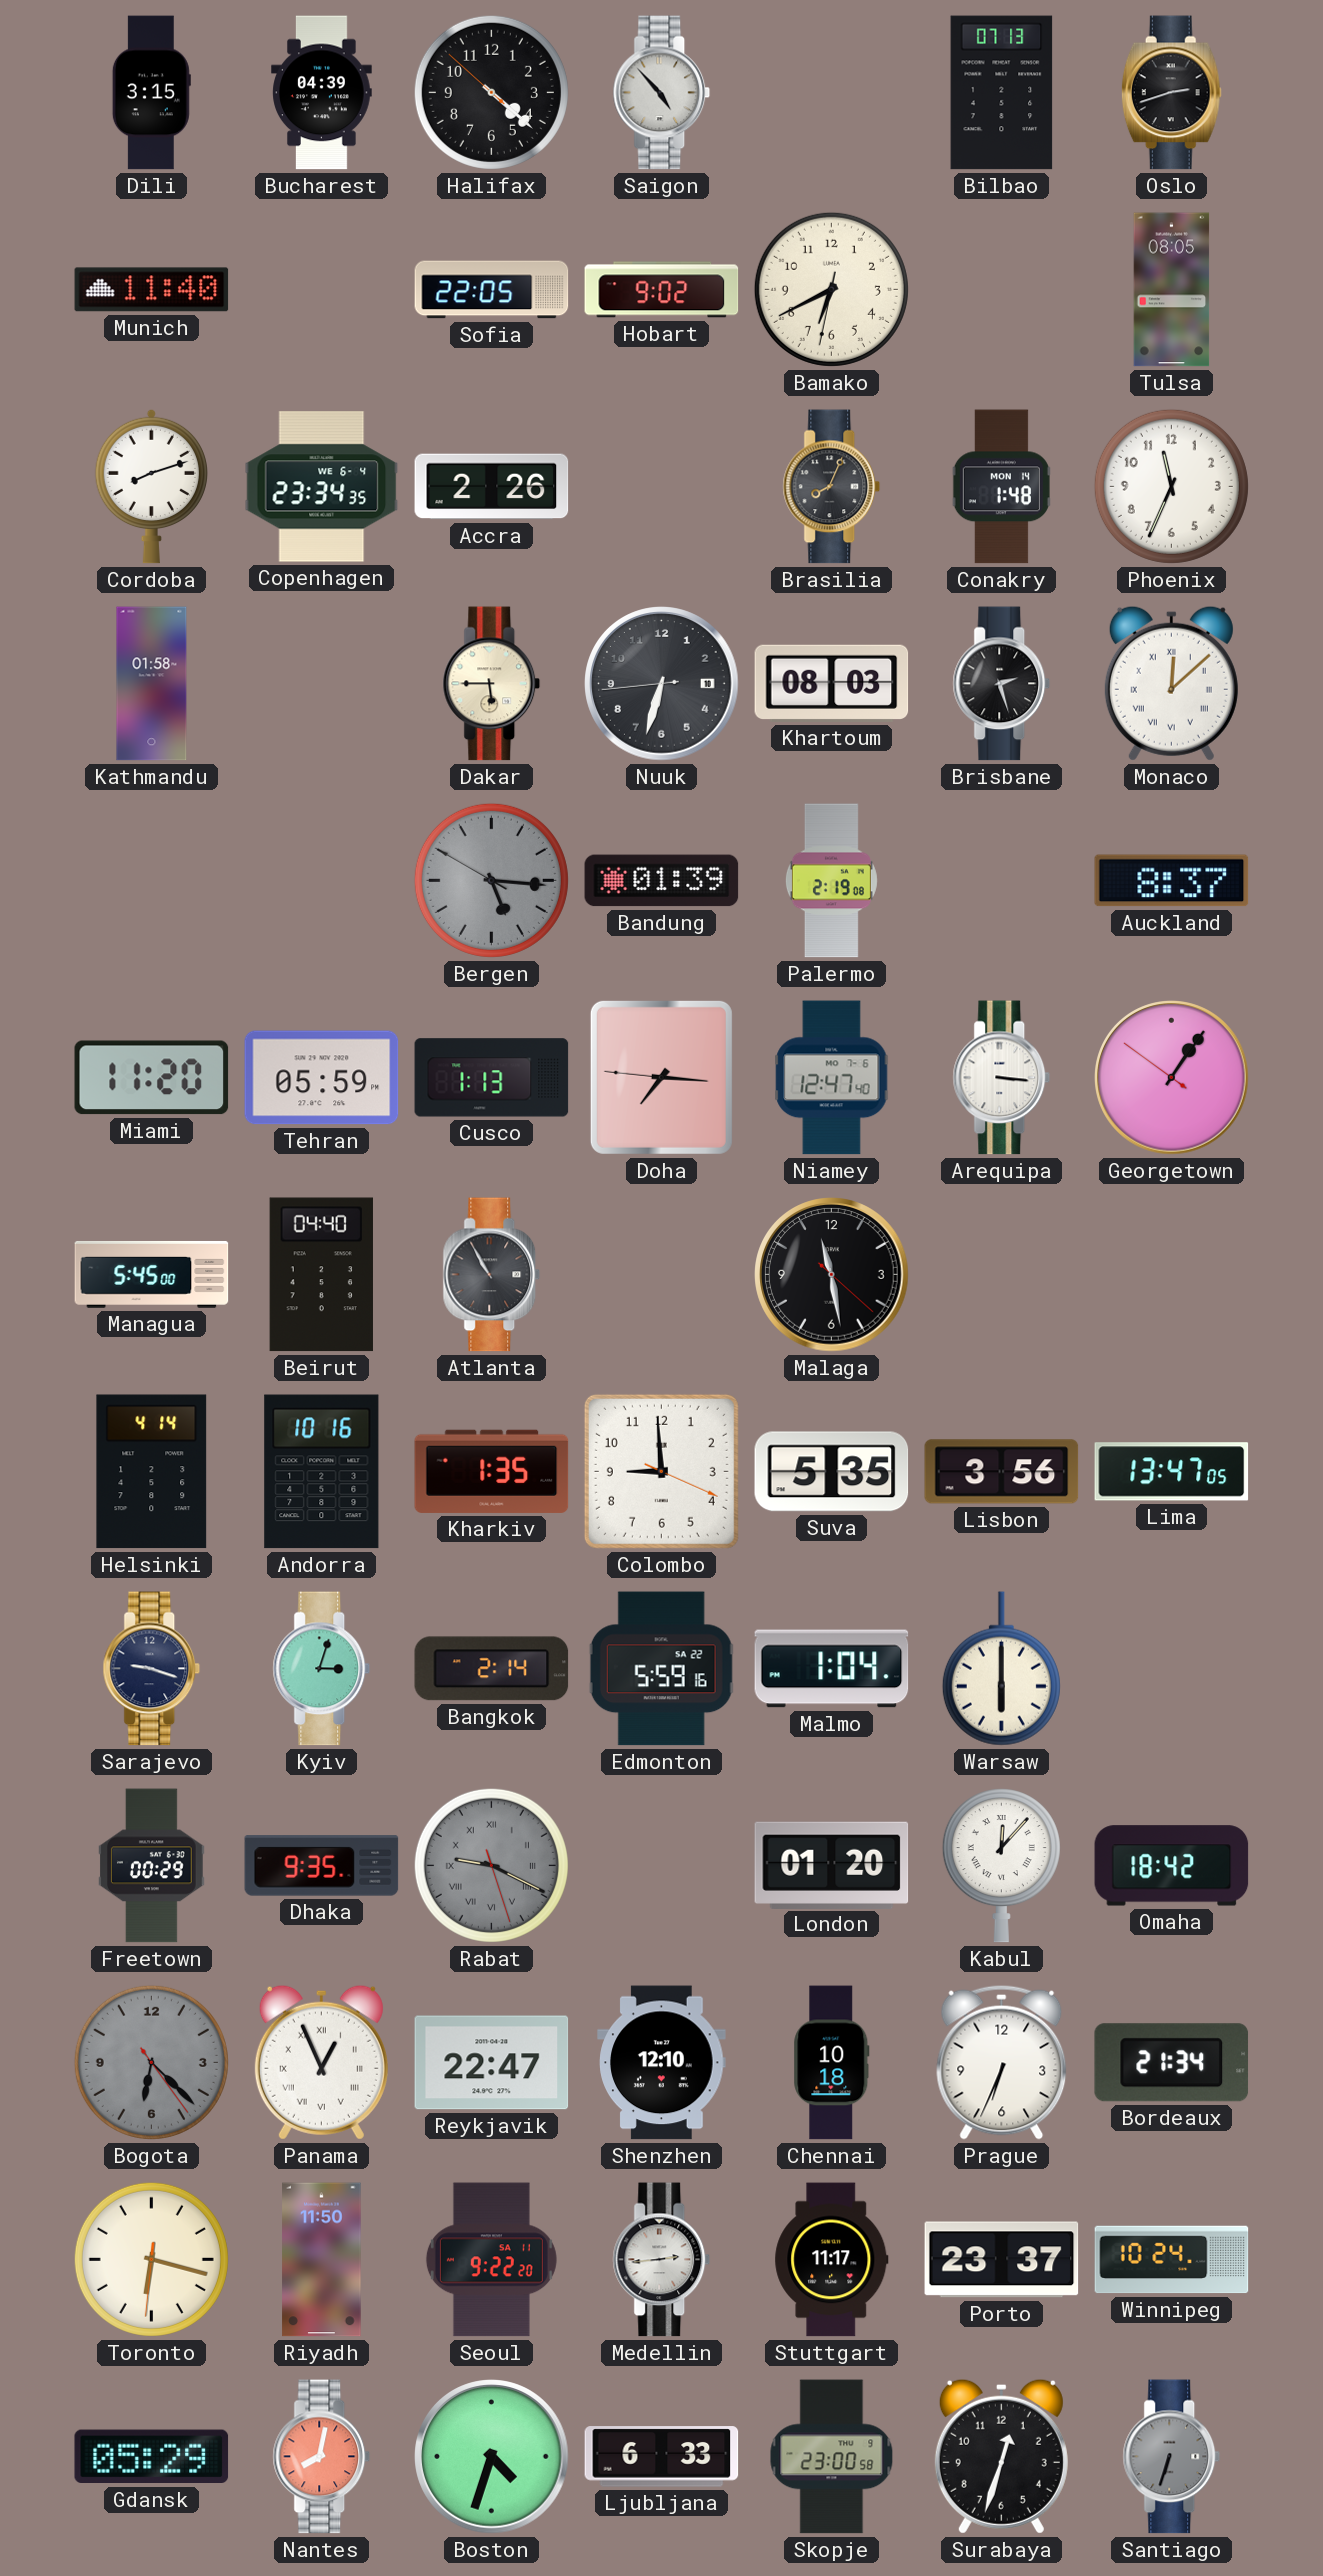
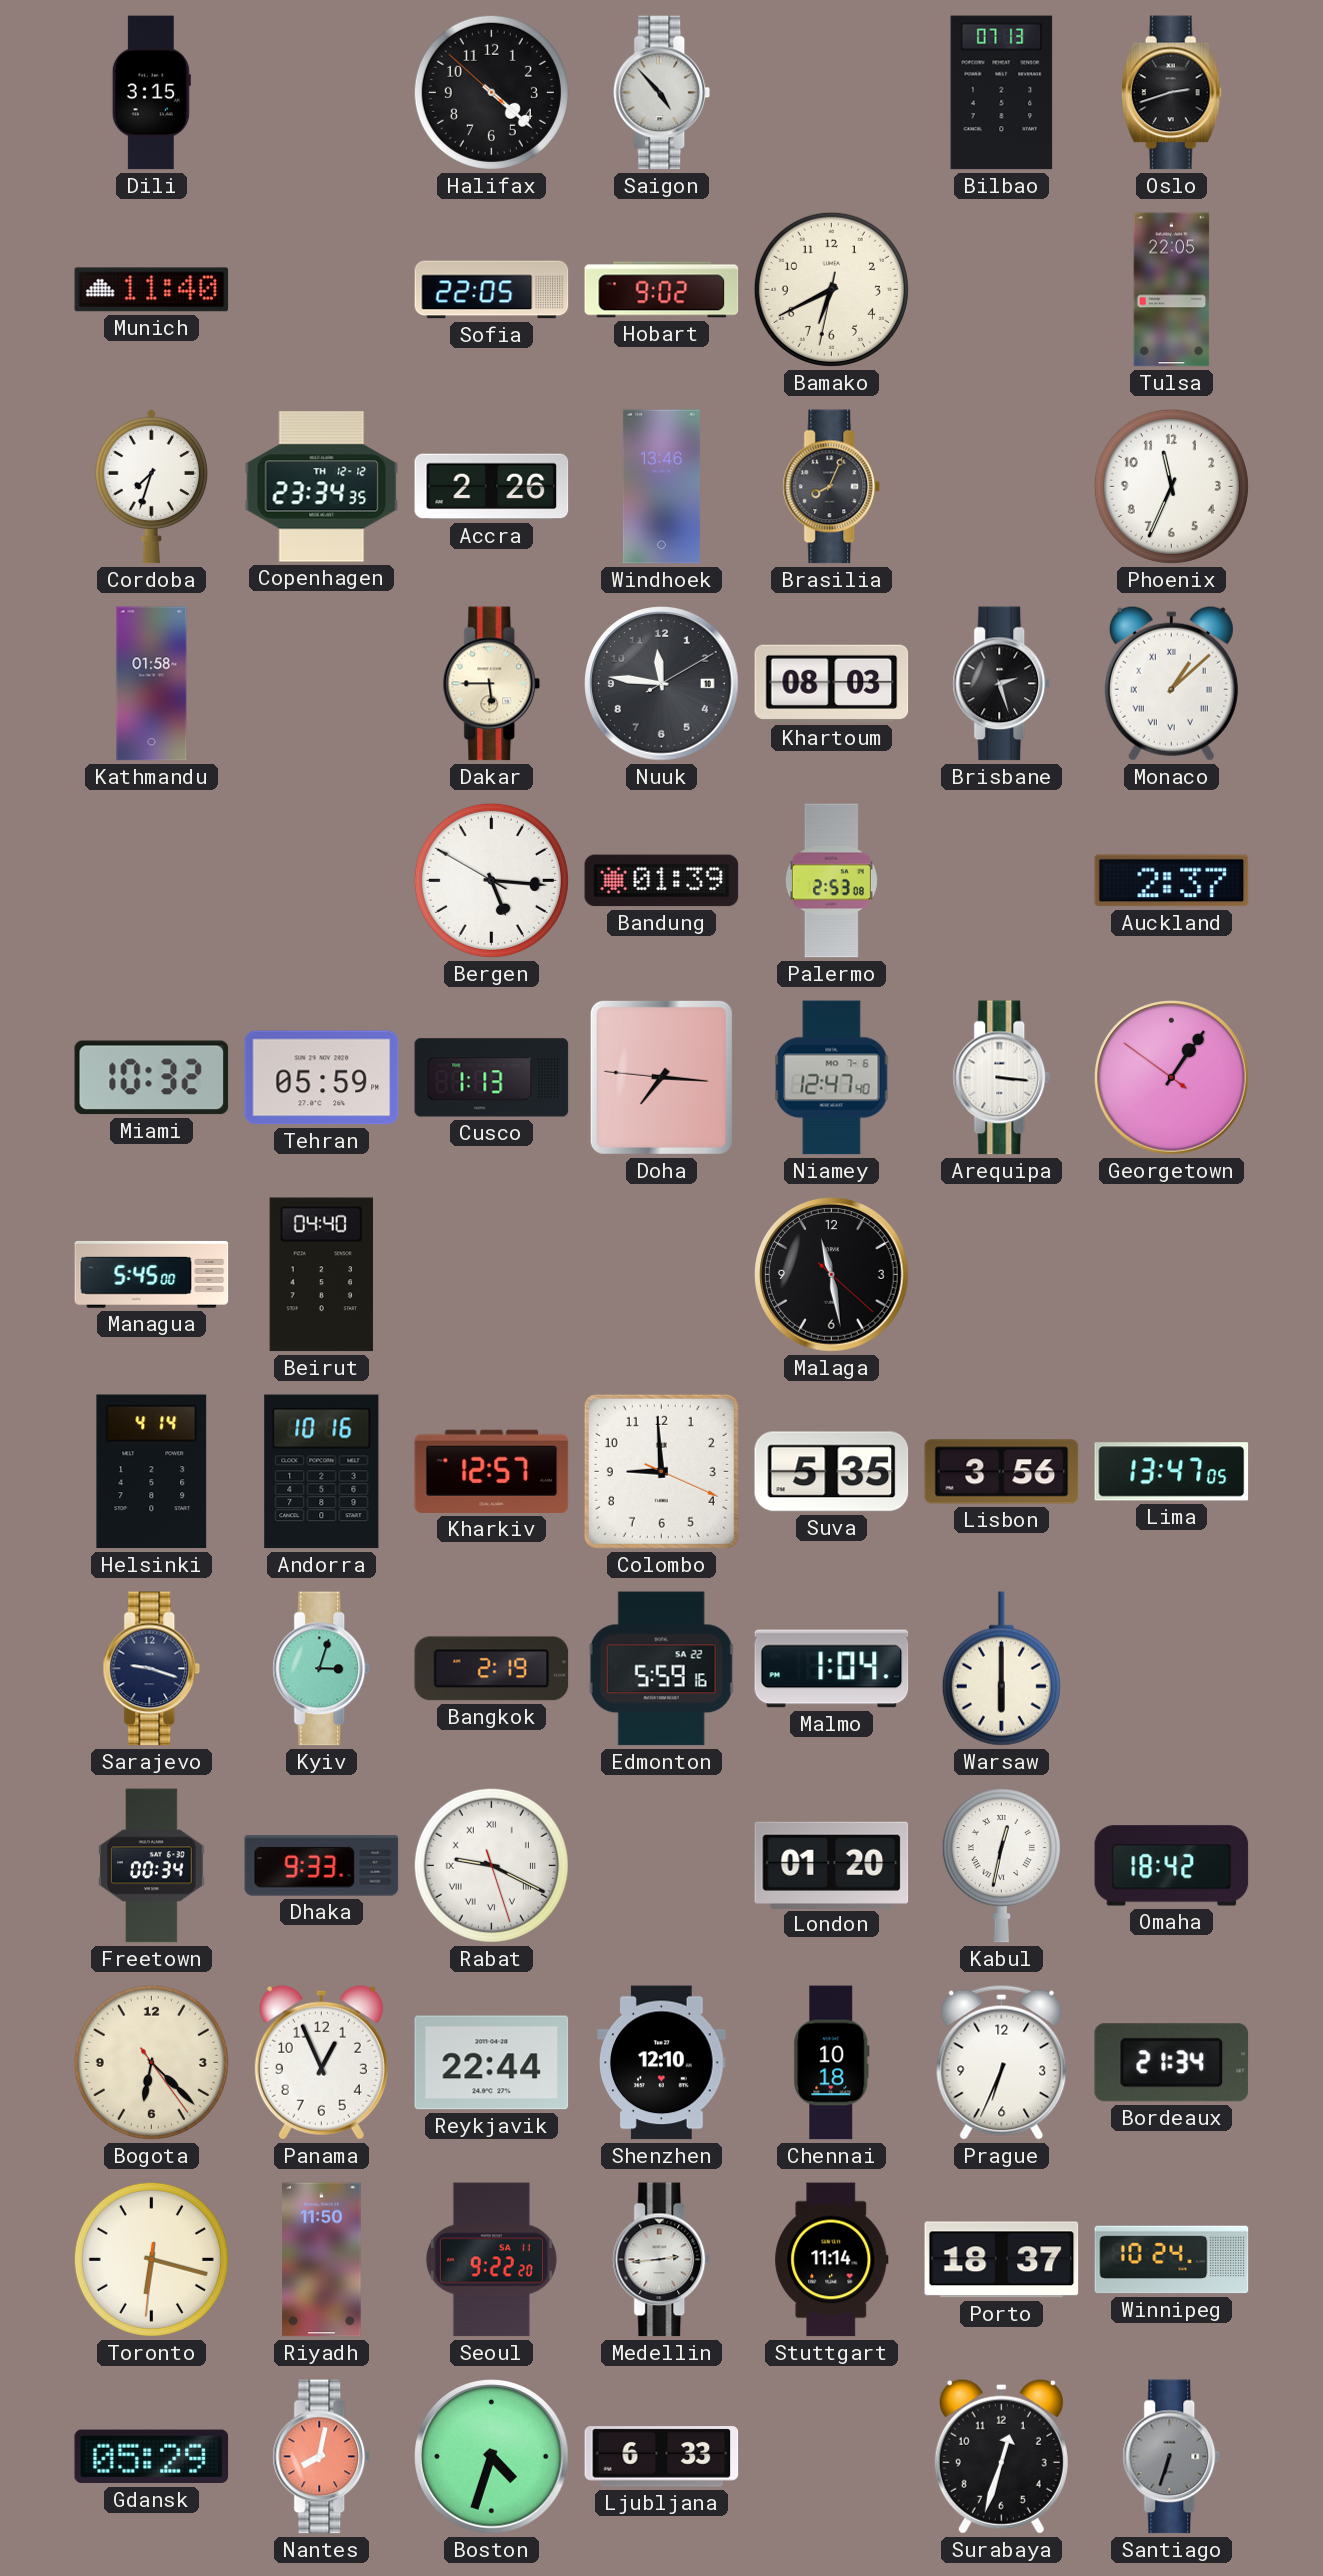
Bucharest: 04:39 -> none
Tulsa: 08:05 -> 22:05
Cordoba: 8:12 -> 7:33
Copenhagen date: WE 6-4 -> TH 12-12
Windhoek: none -> 13:46
Conakry: 1:48 -> none
Nuuk: 6:32 -> 11:46
Monaco: 12:08 -> 1:08
Bergen dial: grey -> white
Palermo: 2:19 -> 2:53
Auckland: 8:37 -> 2:37
Miami: 11:20 -> 10:32
Atlanta: 10:55 -> none
Kharkiv: 1:35 -> 12:57
Bangkok: 2:14 -> 2:19
Freetown: 00:29 -> 00:34
Dhaka: 9:35 -> 9:33
Rabat dial: grey -> white
Kabul: 12:07 -> 12:32
Bogota dial: grey -> cream
Panama numerals: Roman -> Arabic
Reykjavik: 22:47 -> 22:44
Stuttgart: 11:17 -> 11:14
Porto: 23:37 -> 18:37
Skopje: 23:00 -> none
